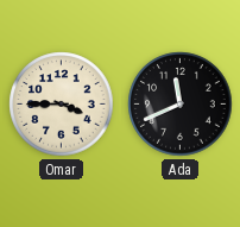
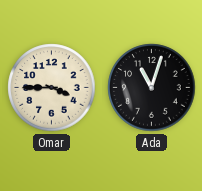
Ada: 11:41 -> 11:03
